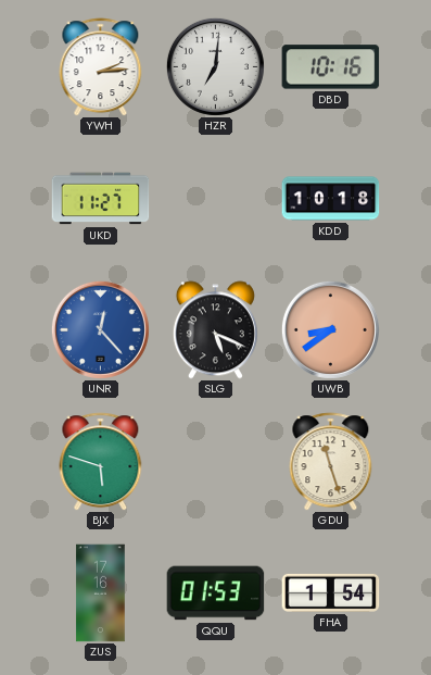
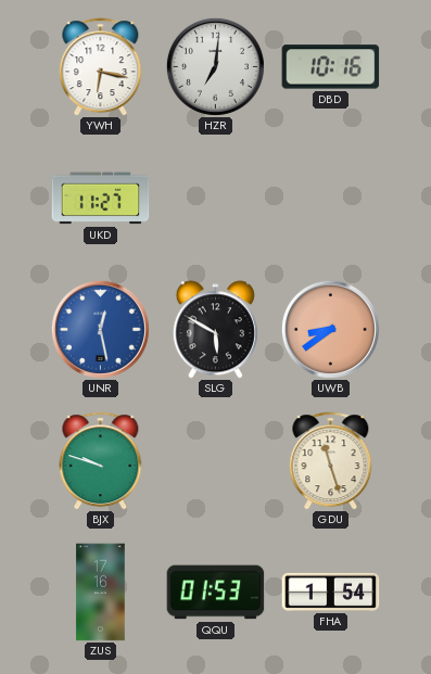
YWH: 2:14 -> 6:17
KDD: 10:18 -> none
UNR: 12:23 -> 12:28
SLG: 5:19 -> 5:50
BJX: 5:48 -> 9:48
